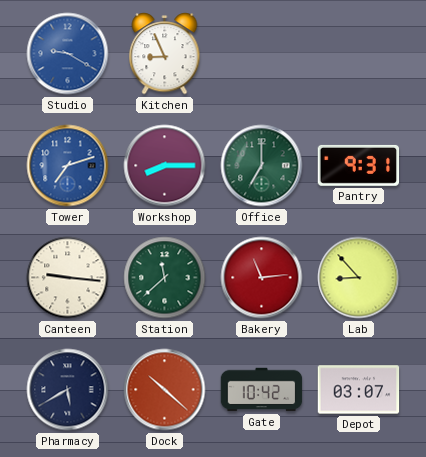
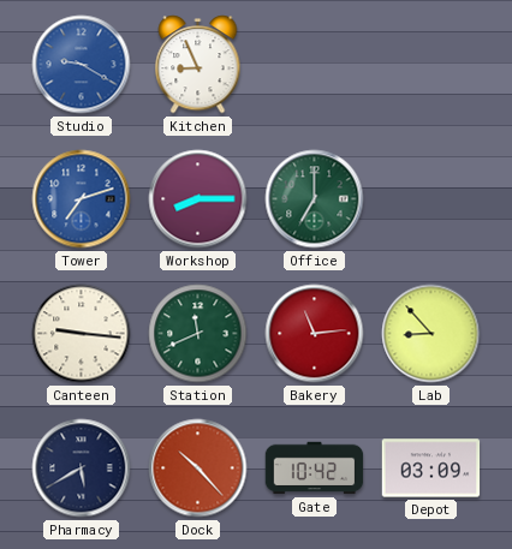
Pantry: 9:31 -> none
Station: 11:38 -> 11:41
Dock: 10:22 -> 10:23
Depot: 03:07 -> 03:09
